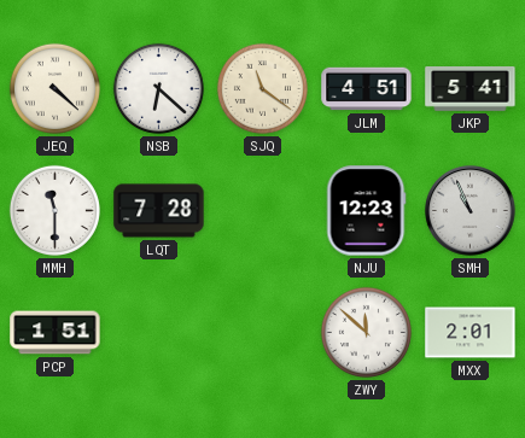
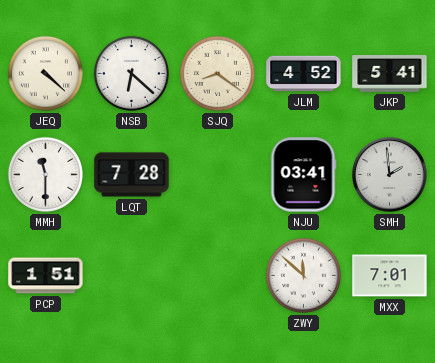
SJQ: 11:21 -> 8:21
JLM: 4:51 -> 4:52
NJU: 12:23 -> 03:41
SMH: 10:56 -> 1:59
MXX: 2:01 -> 7:01
